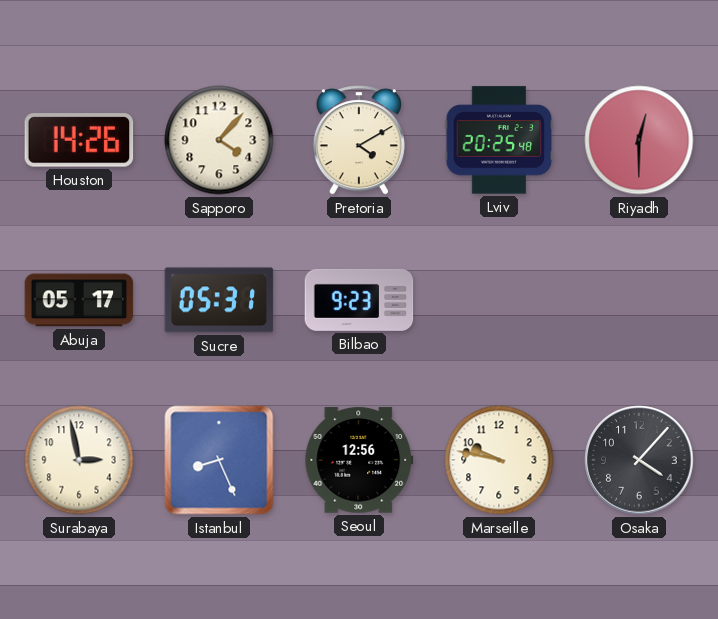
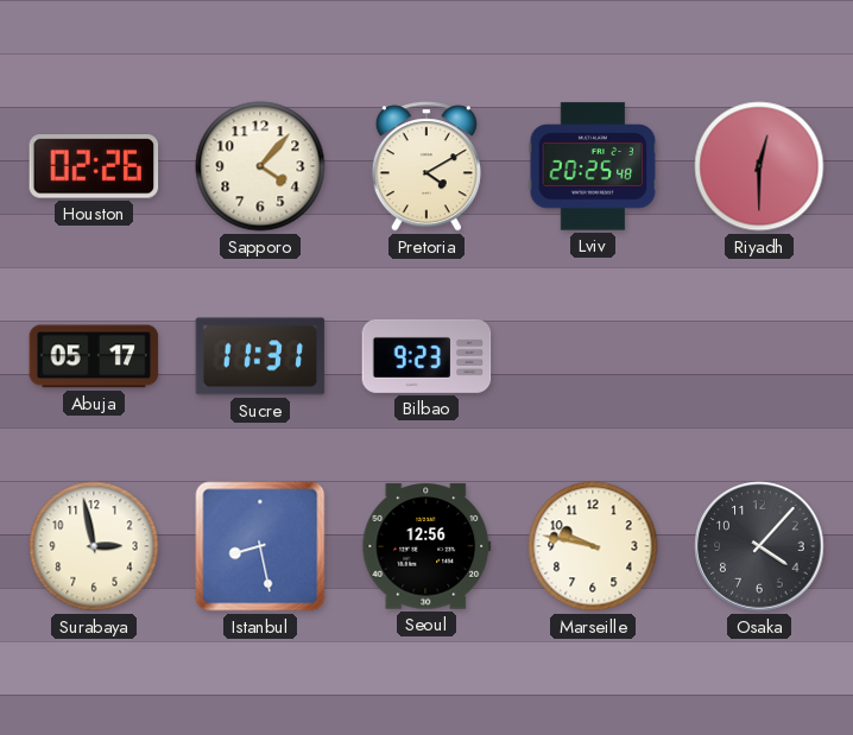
Houston: 14:26 -> 02:26
Sucre: 05:31 -> 11:31
Istanbul: 8:26 -> 8:28
